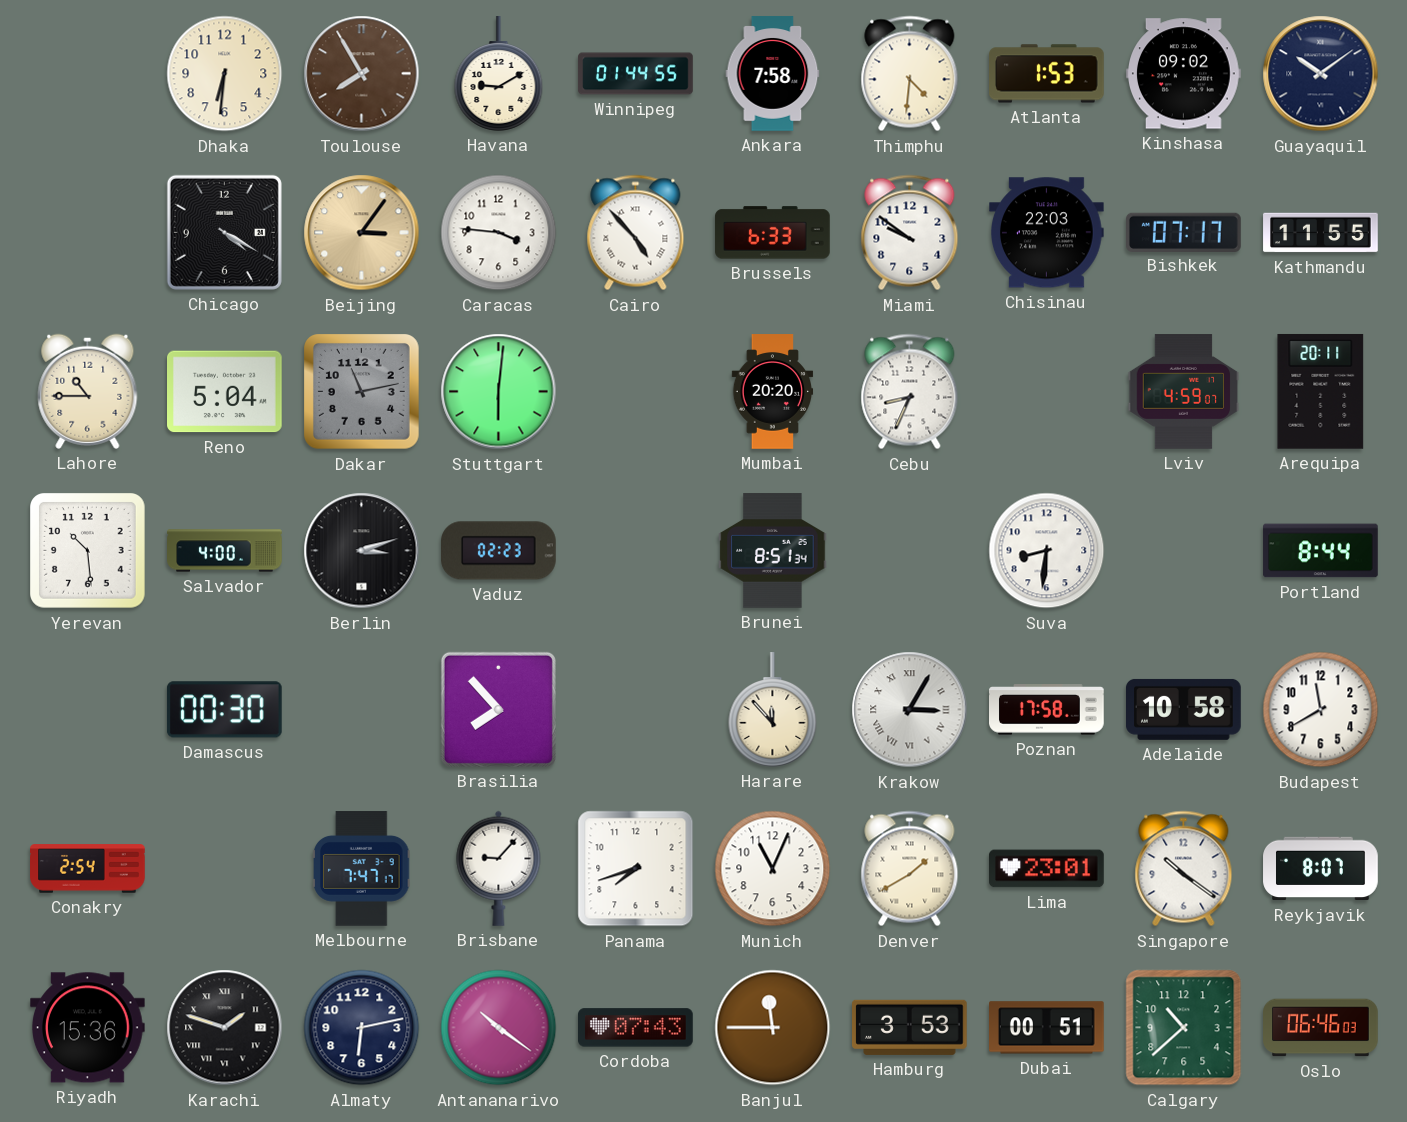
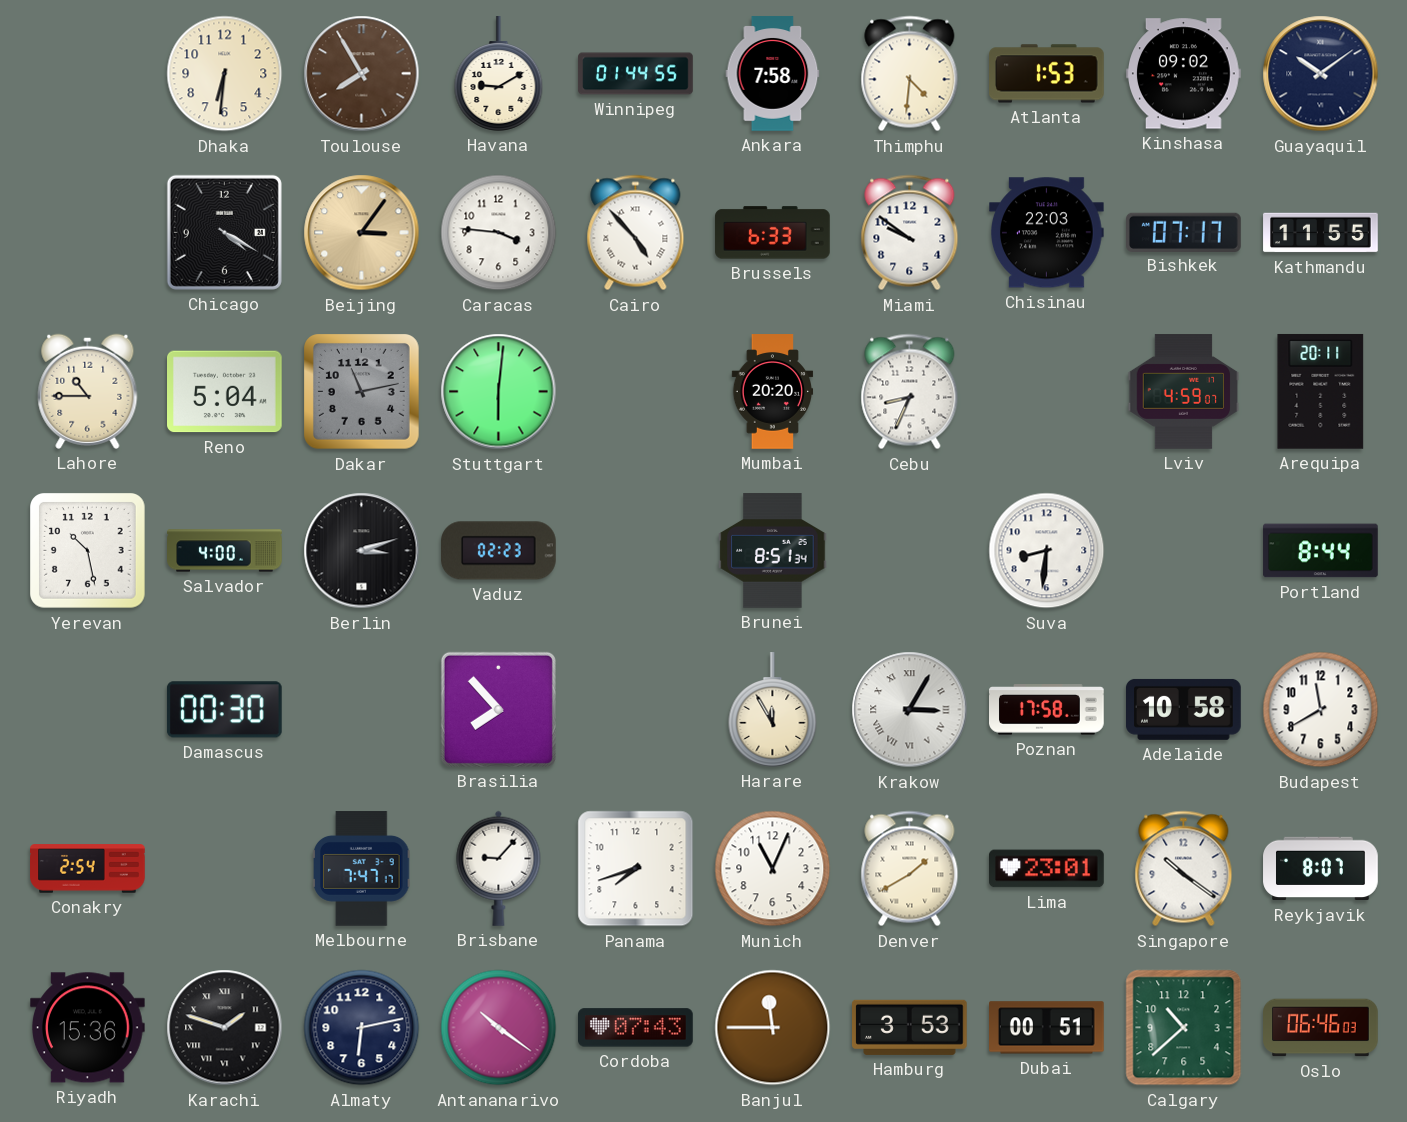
Yerevan: 10:29 -> 10:28
Harare: 11:53 -> 11:55
